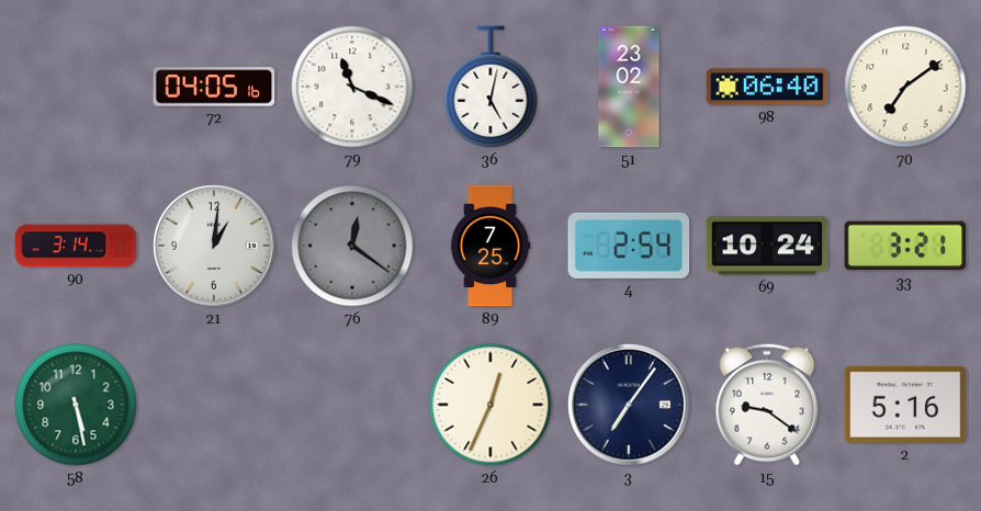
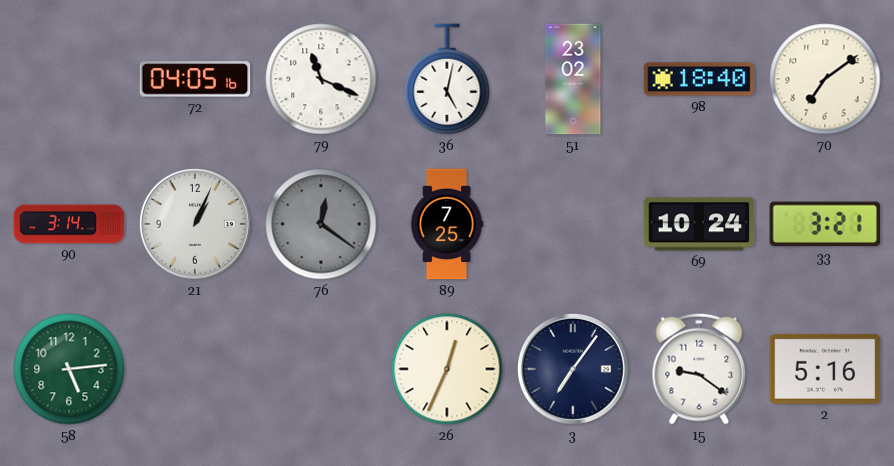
98: 06:40 -> 18:40
21: 1:01 -> 1:04
4: 2:54 -> none
58: 5:28 -> 5:14
